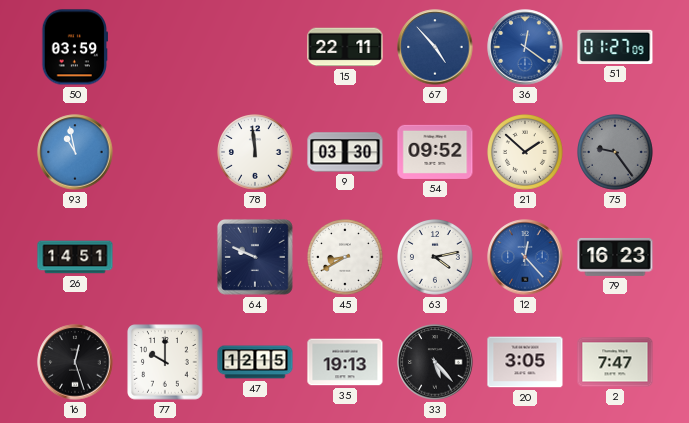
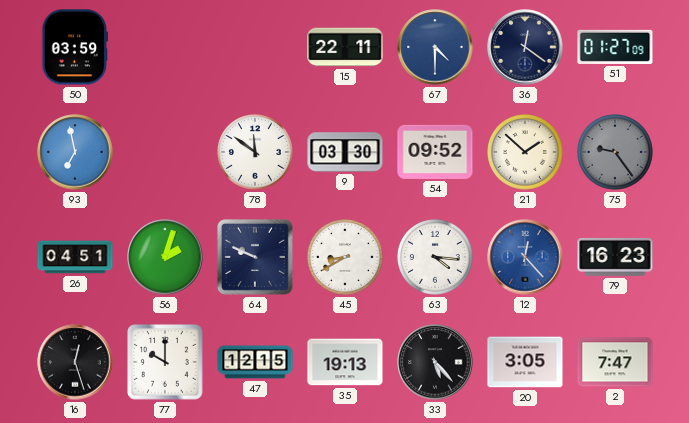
67: 4:53 -> 4:30
36 dial: blue -> navy
93: 10:58 -> 6:58
78: 11:59 -> 11:51
26: 14:51 -> 04:51
56: none -> 2:03
63: 4:13 -> 4:16
